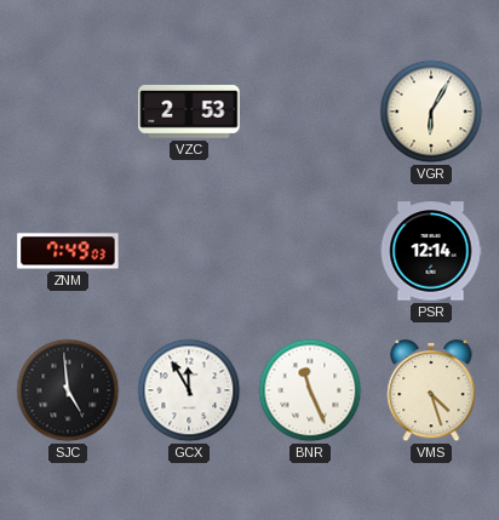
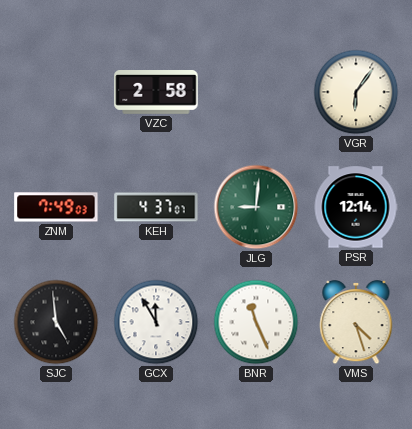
VZC: 2:53 -> 2:58
VGR: 6:05 -> 6:06
KEH: none -> 4:37
JLG: none -> 9:01
